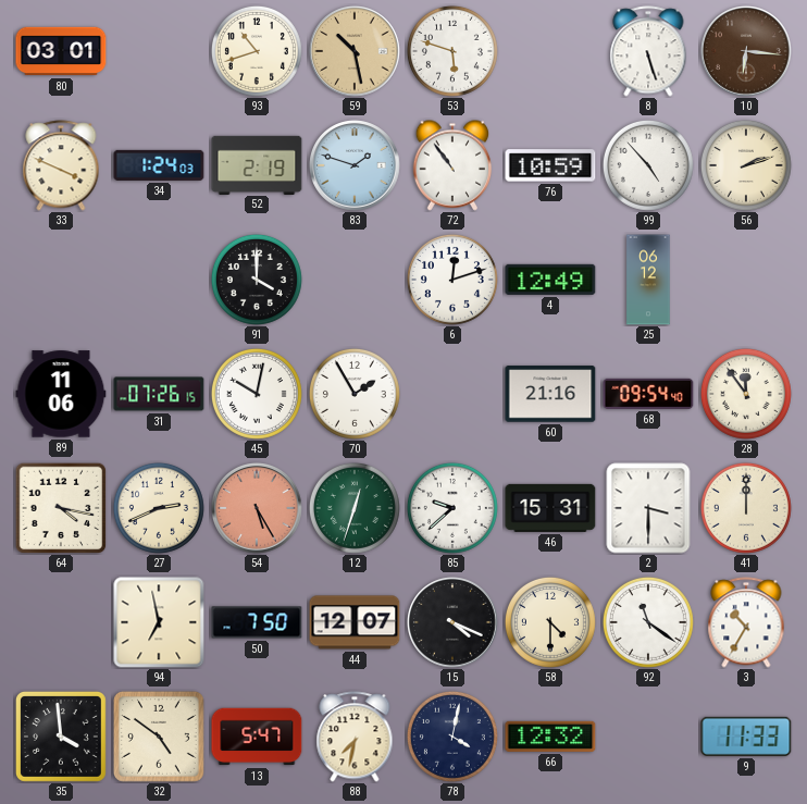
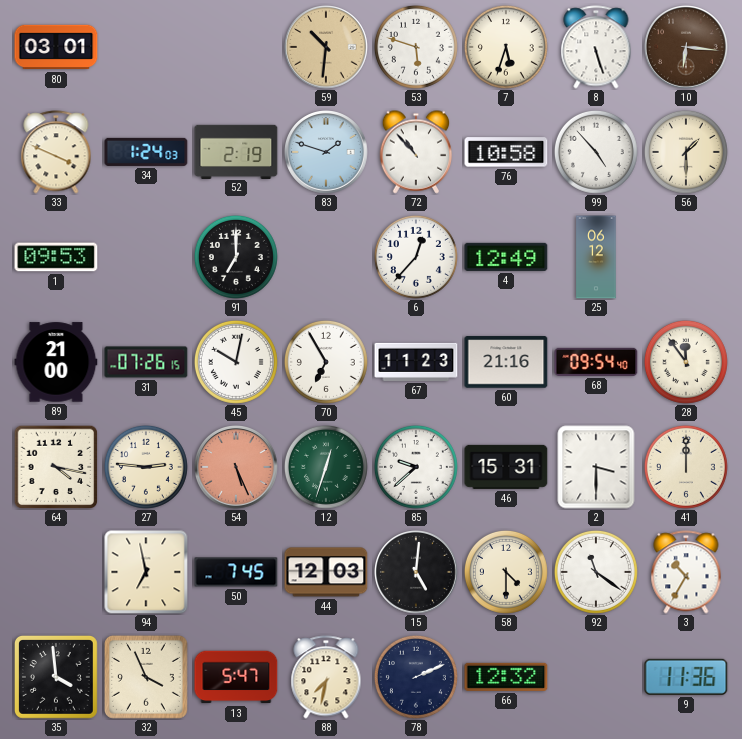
93: 10:42 -> none
59: 10:28 -> 10:31
7: none -> 5:33
72: 10:54 -> 10:53
76: 10:59 -> 10:58
56: 2:12 -> 1:30
1: none -> 09:53
91: 4:00 -> 7:00
6: 12:12 -> 12:37
89: 11:06 -> 21:00
70: 1:55 -> 6:55
67: none -> 11:23
27: 2:41 -> 2:46
54: 5:25 -> 5:26
50: 7:50 -> 7:45
44: 12:07 -> 12:03
15: 4:19 -> 5:01
32: 4:51 -> 3:56
78: 4:02 -> 2:11
9: 11:33 -> 11:36
